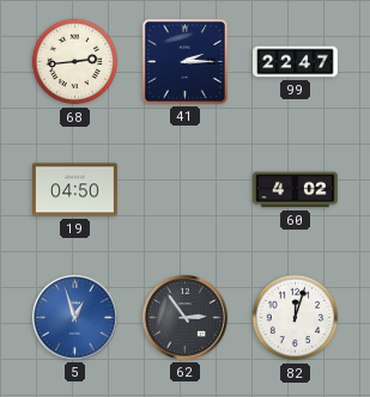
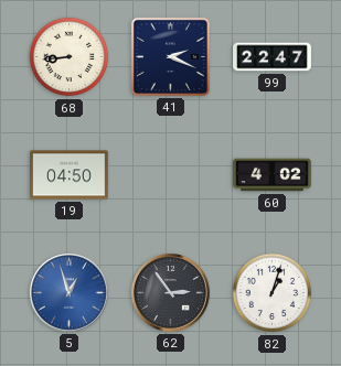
68: 2:44 -> 8:44
41: 2:15 -> 2:19
82: 12:03 -> 1:03
